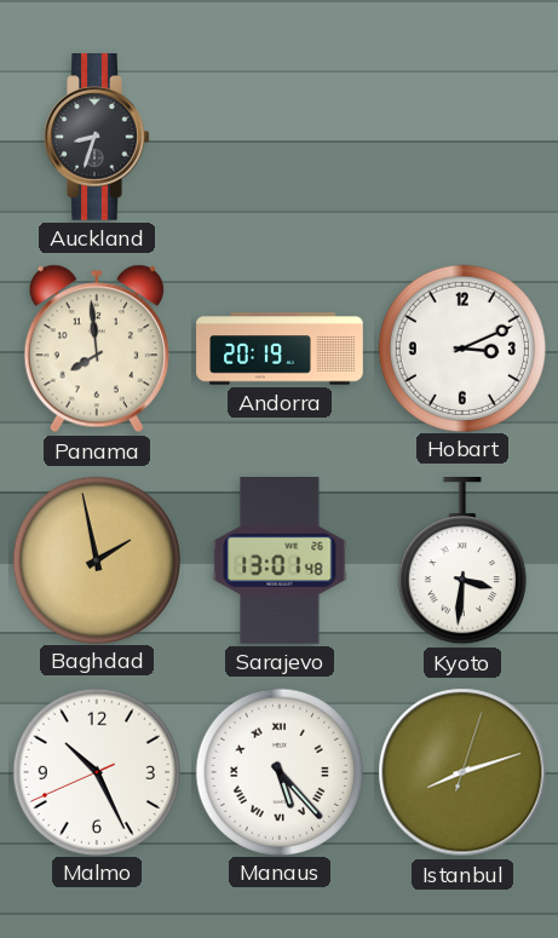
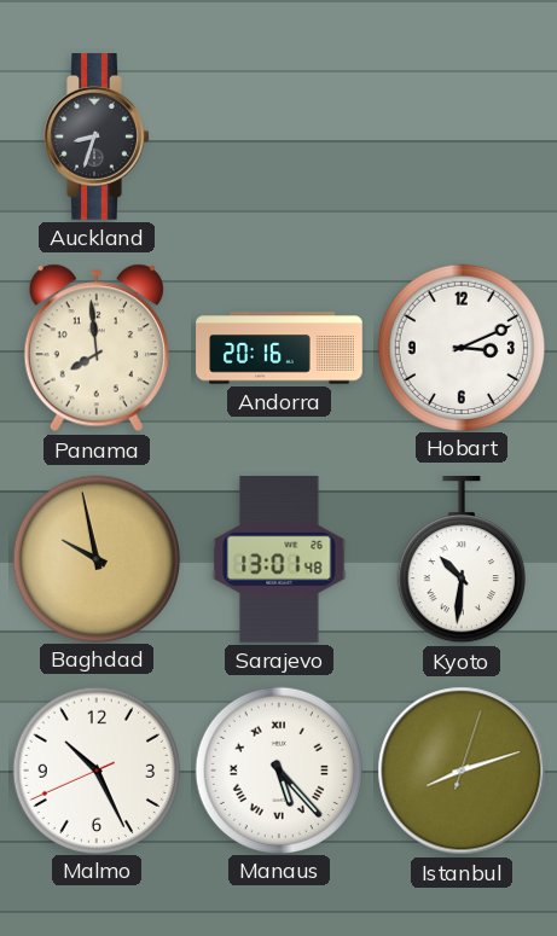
Andorra: 20:19 -> 20:16
Baghdad: 1:58 -> 9:58
Kyoto: 3:31 -> 10:31
